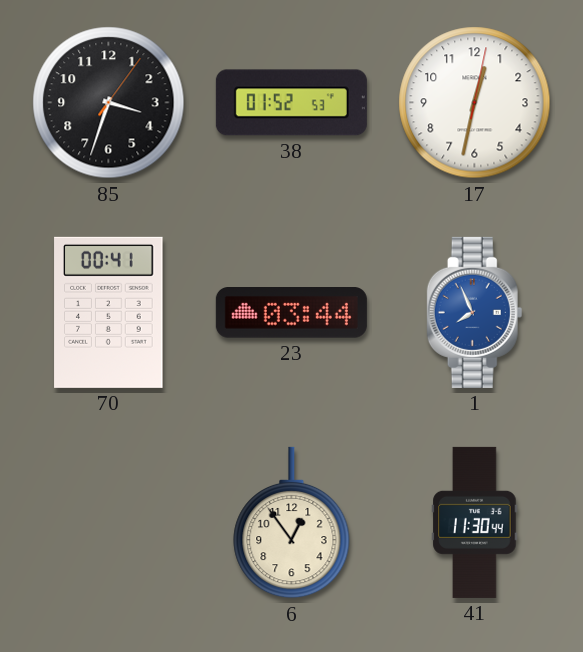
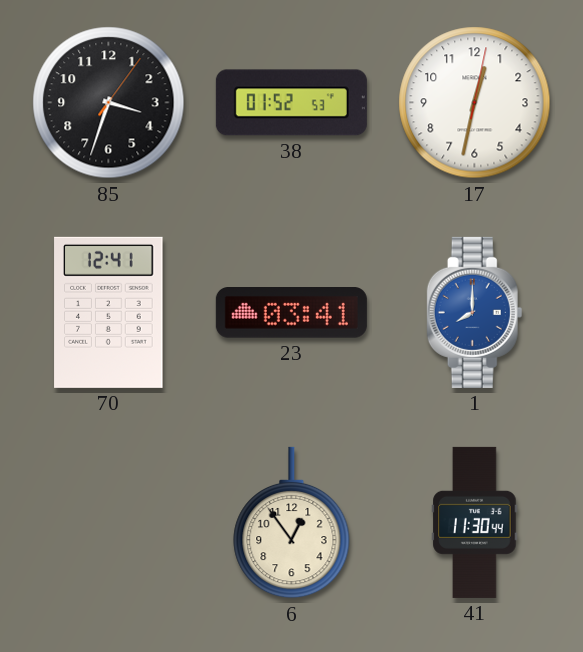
70: 00:41 -> 12:41
23: 03:44 -> 03:41
1: 7:56 -> 8:00
